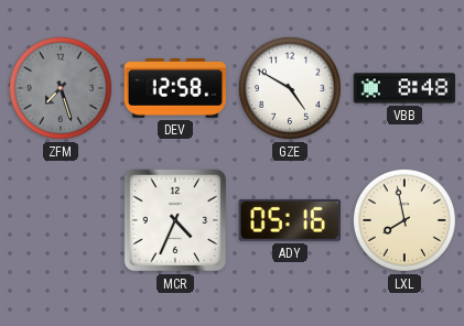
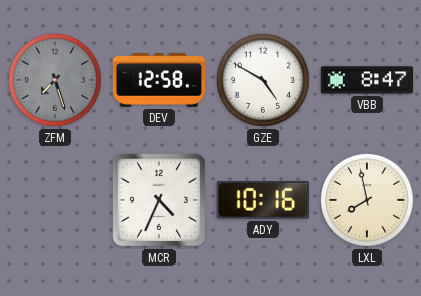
VBB: 8:48 -> 8:47
ADY: 05:16 -> 10:16
